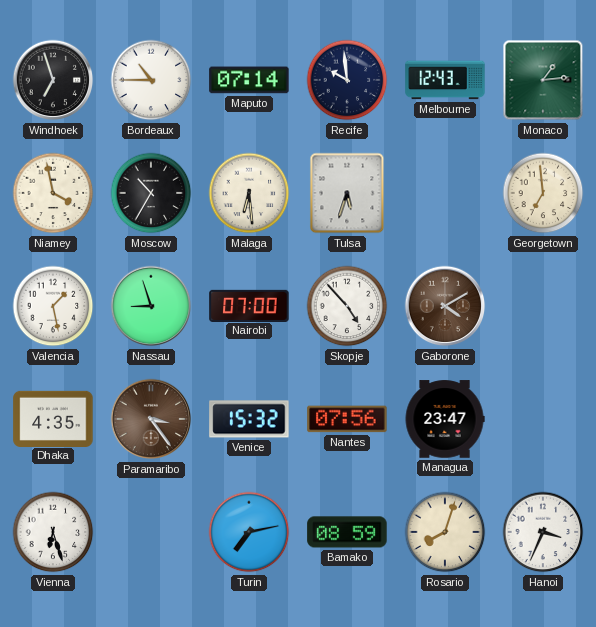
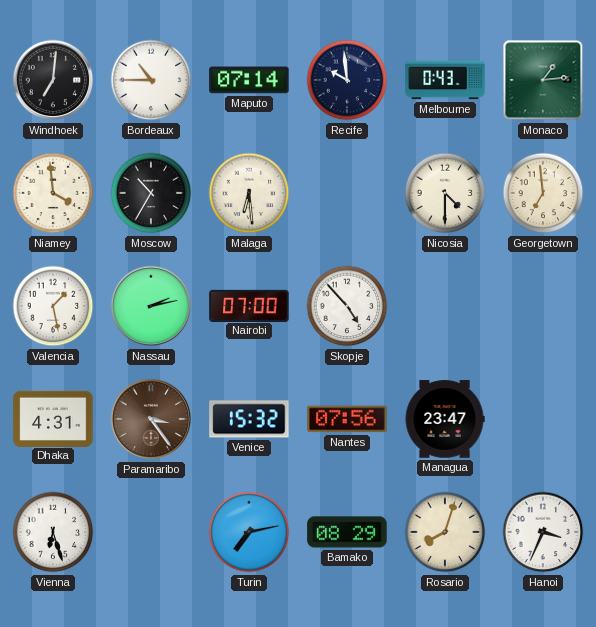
Windhoek: 6:57 -> 7:01
Melbourne: 12:43 -> 0:43
Niamey: 3:58 -> 3:59
Tulsa: 5:33 -> none
Nicosia: none -> 4:30
Nassau: 8:57 -> 2:13
Gaborone: 4:10 -> none
Dhaka: 4:35 -> 4:31
Bamako: 08:59 -> 08:29
